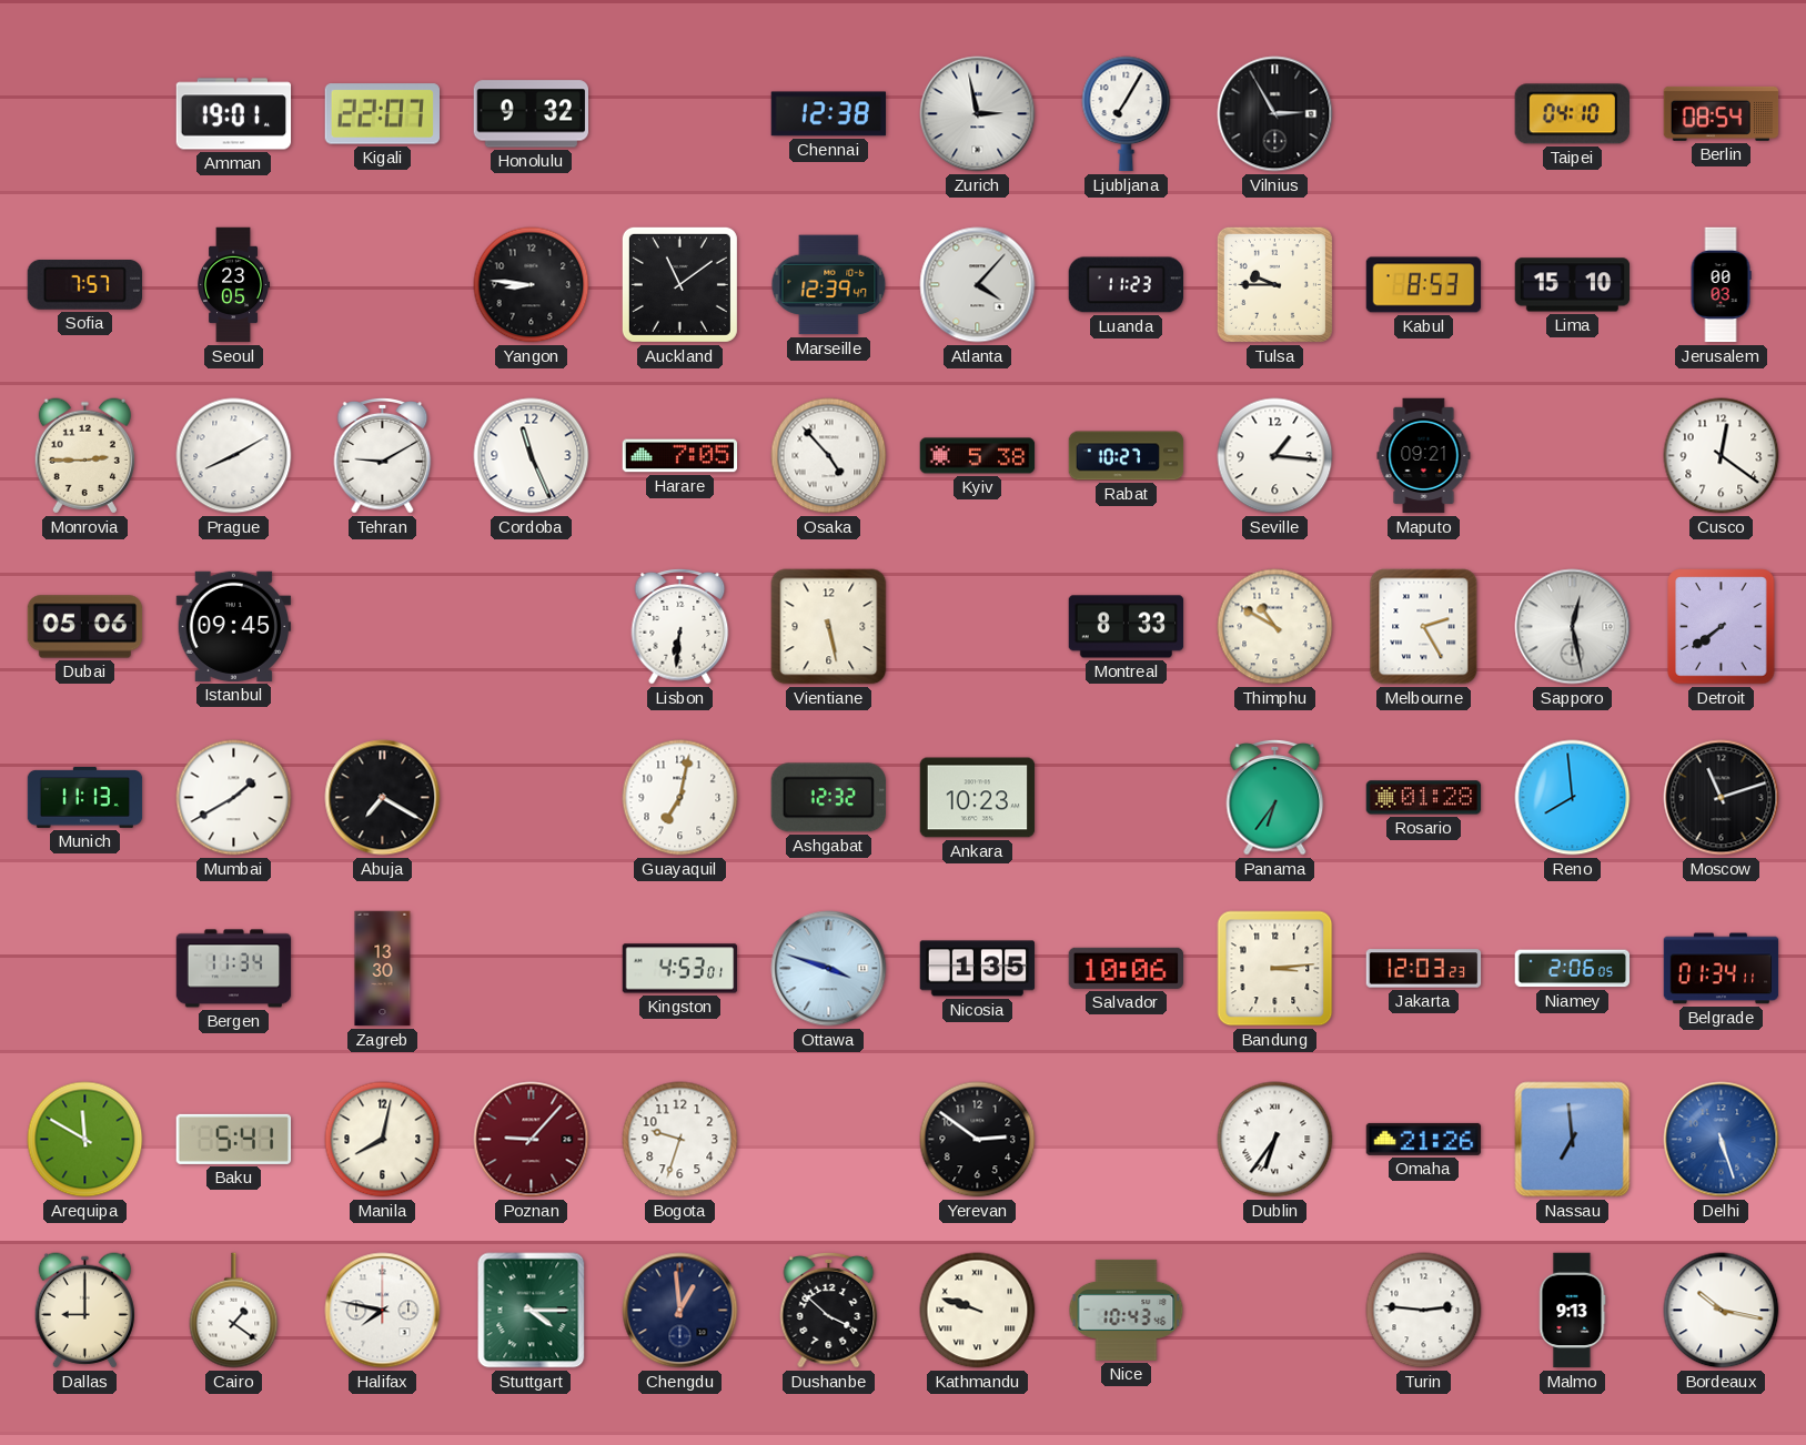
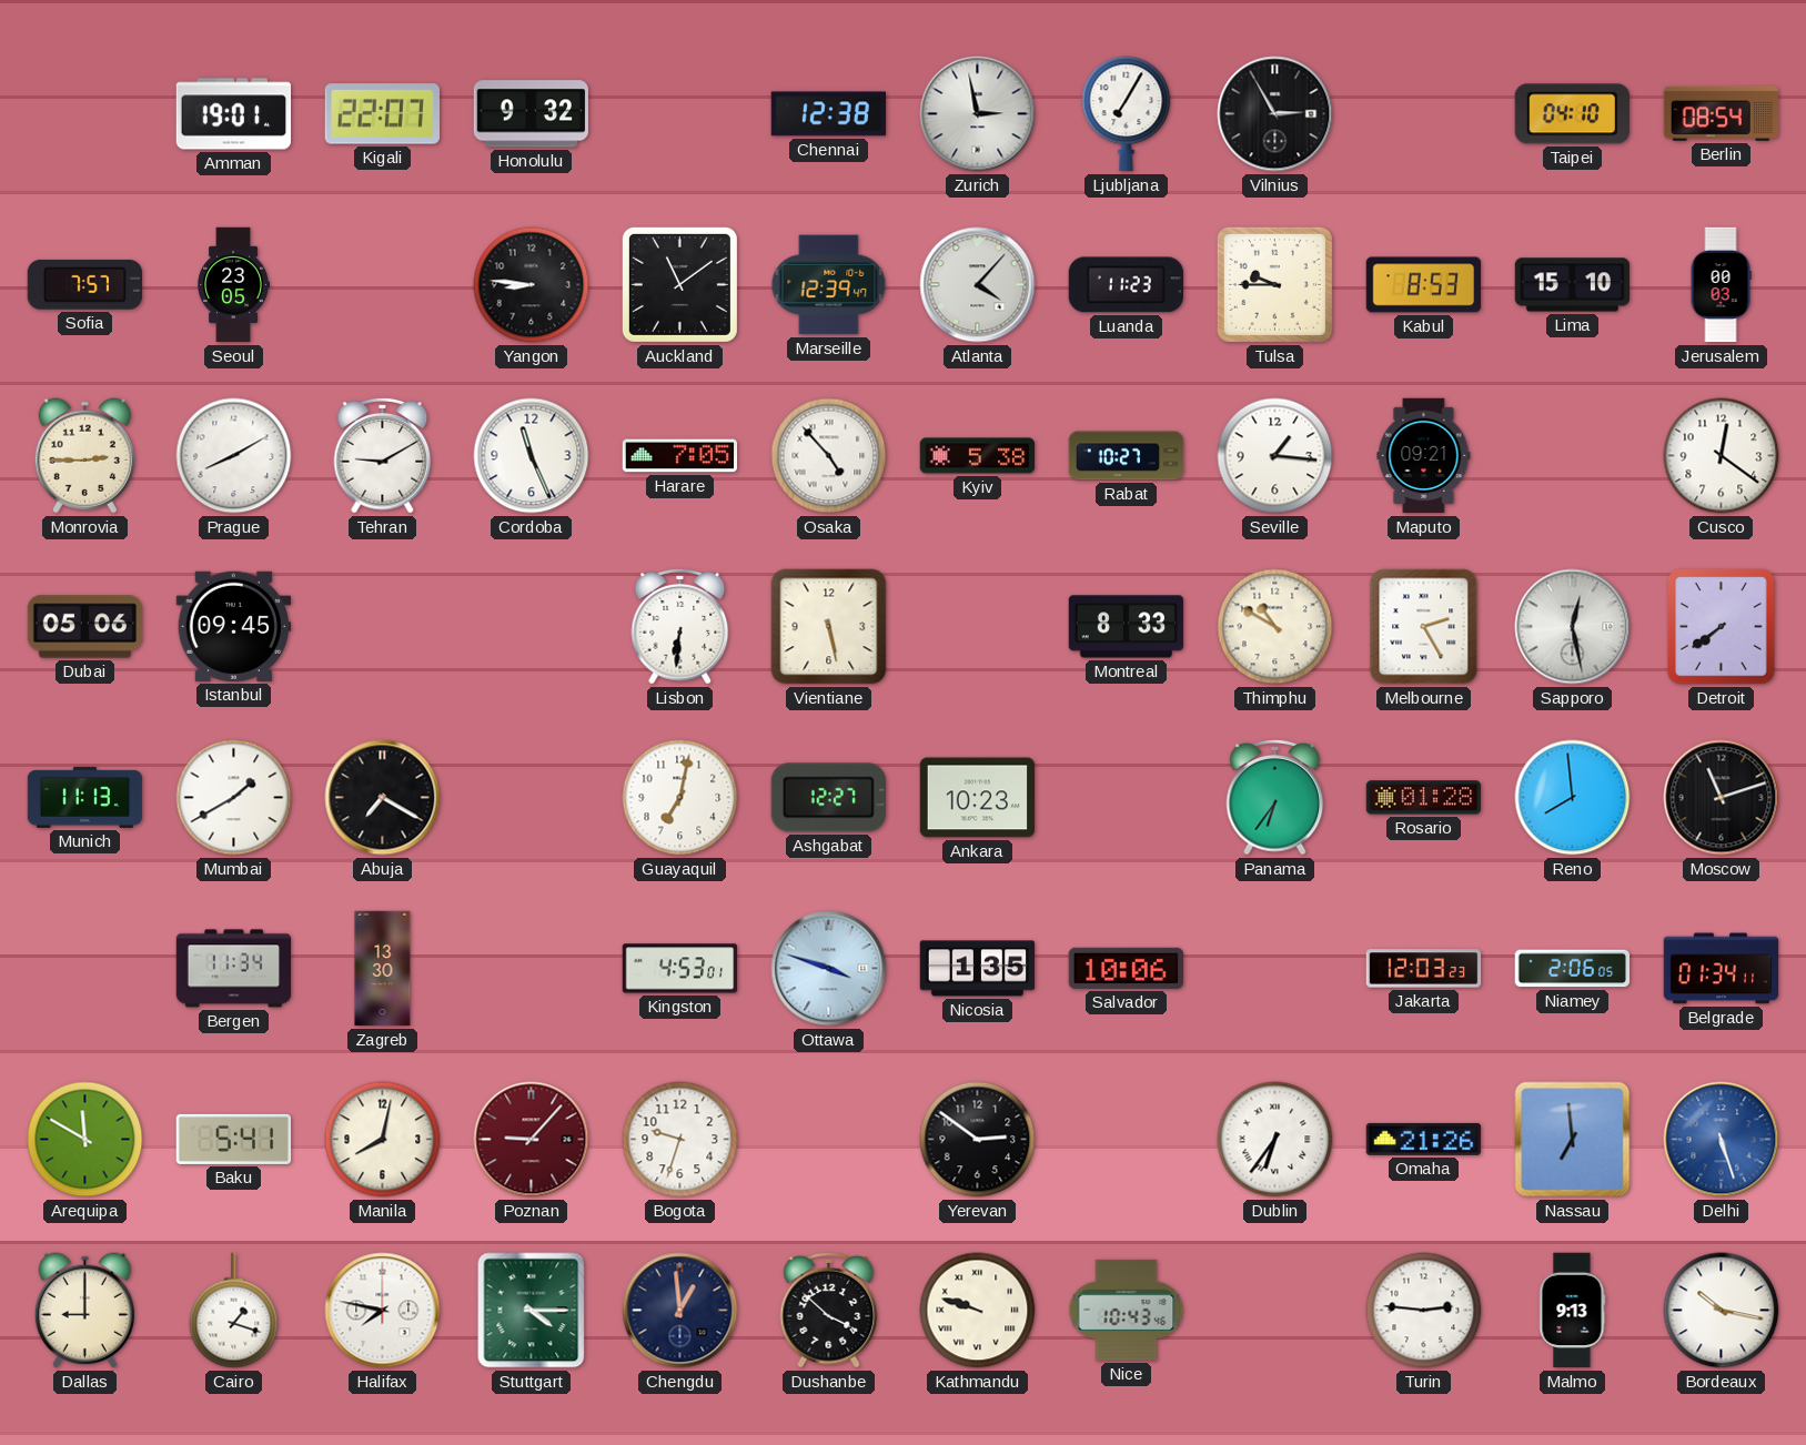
Ashgabat: 12:32 -> 12:27
Bandung: 3:14 -> none
Cairo: 1:21 -> 1:18
